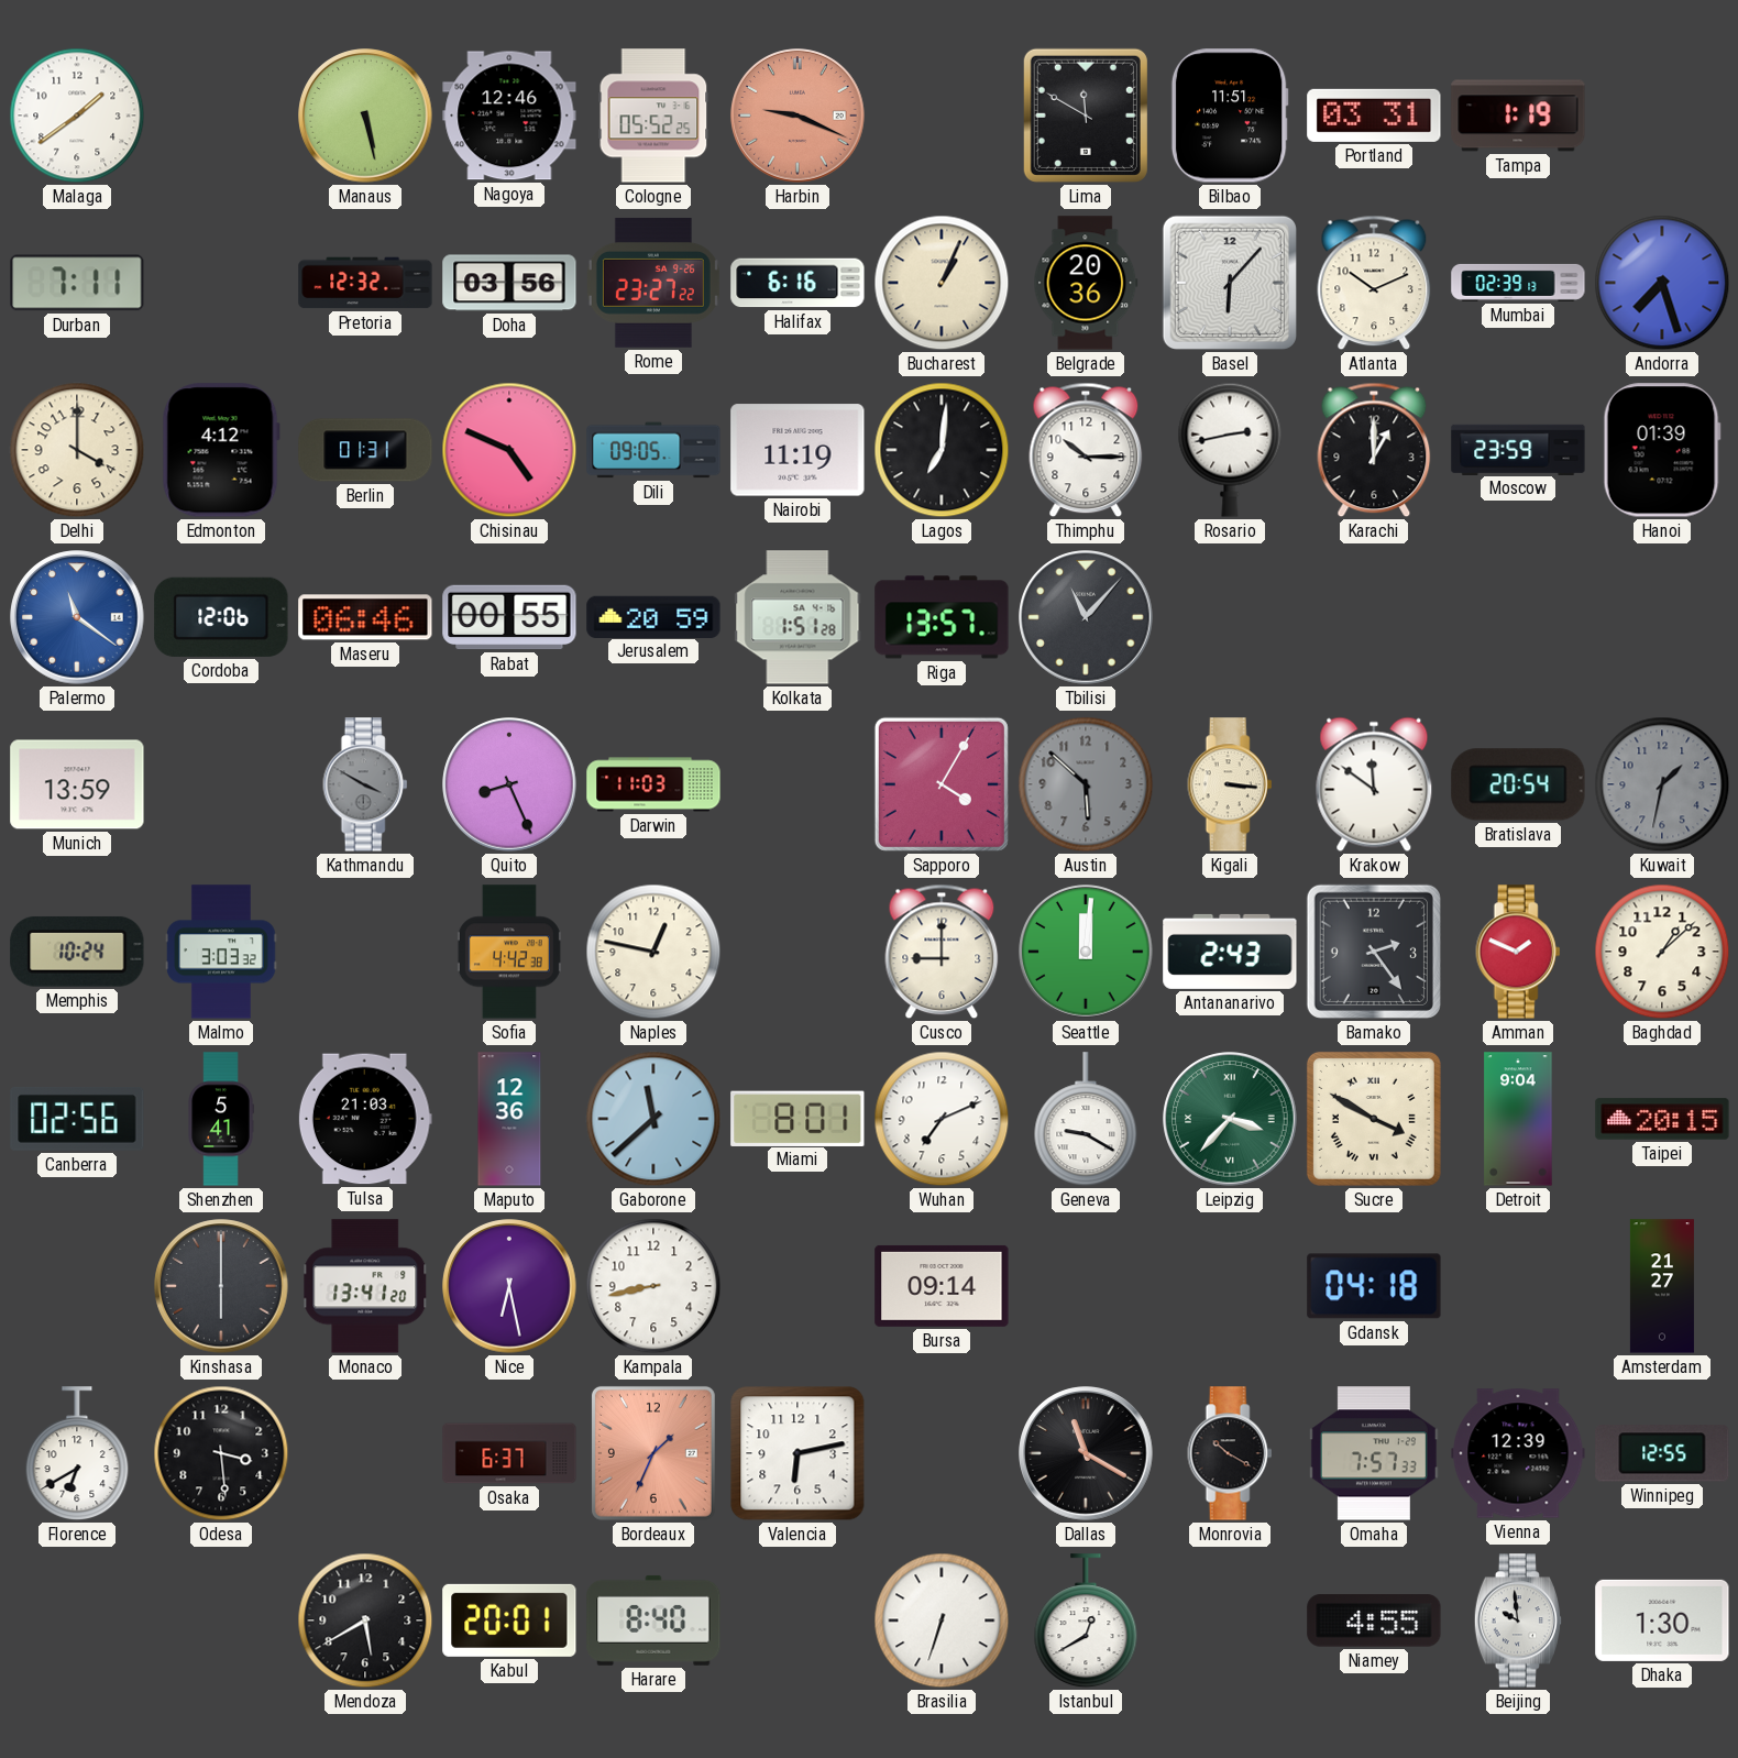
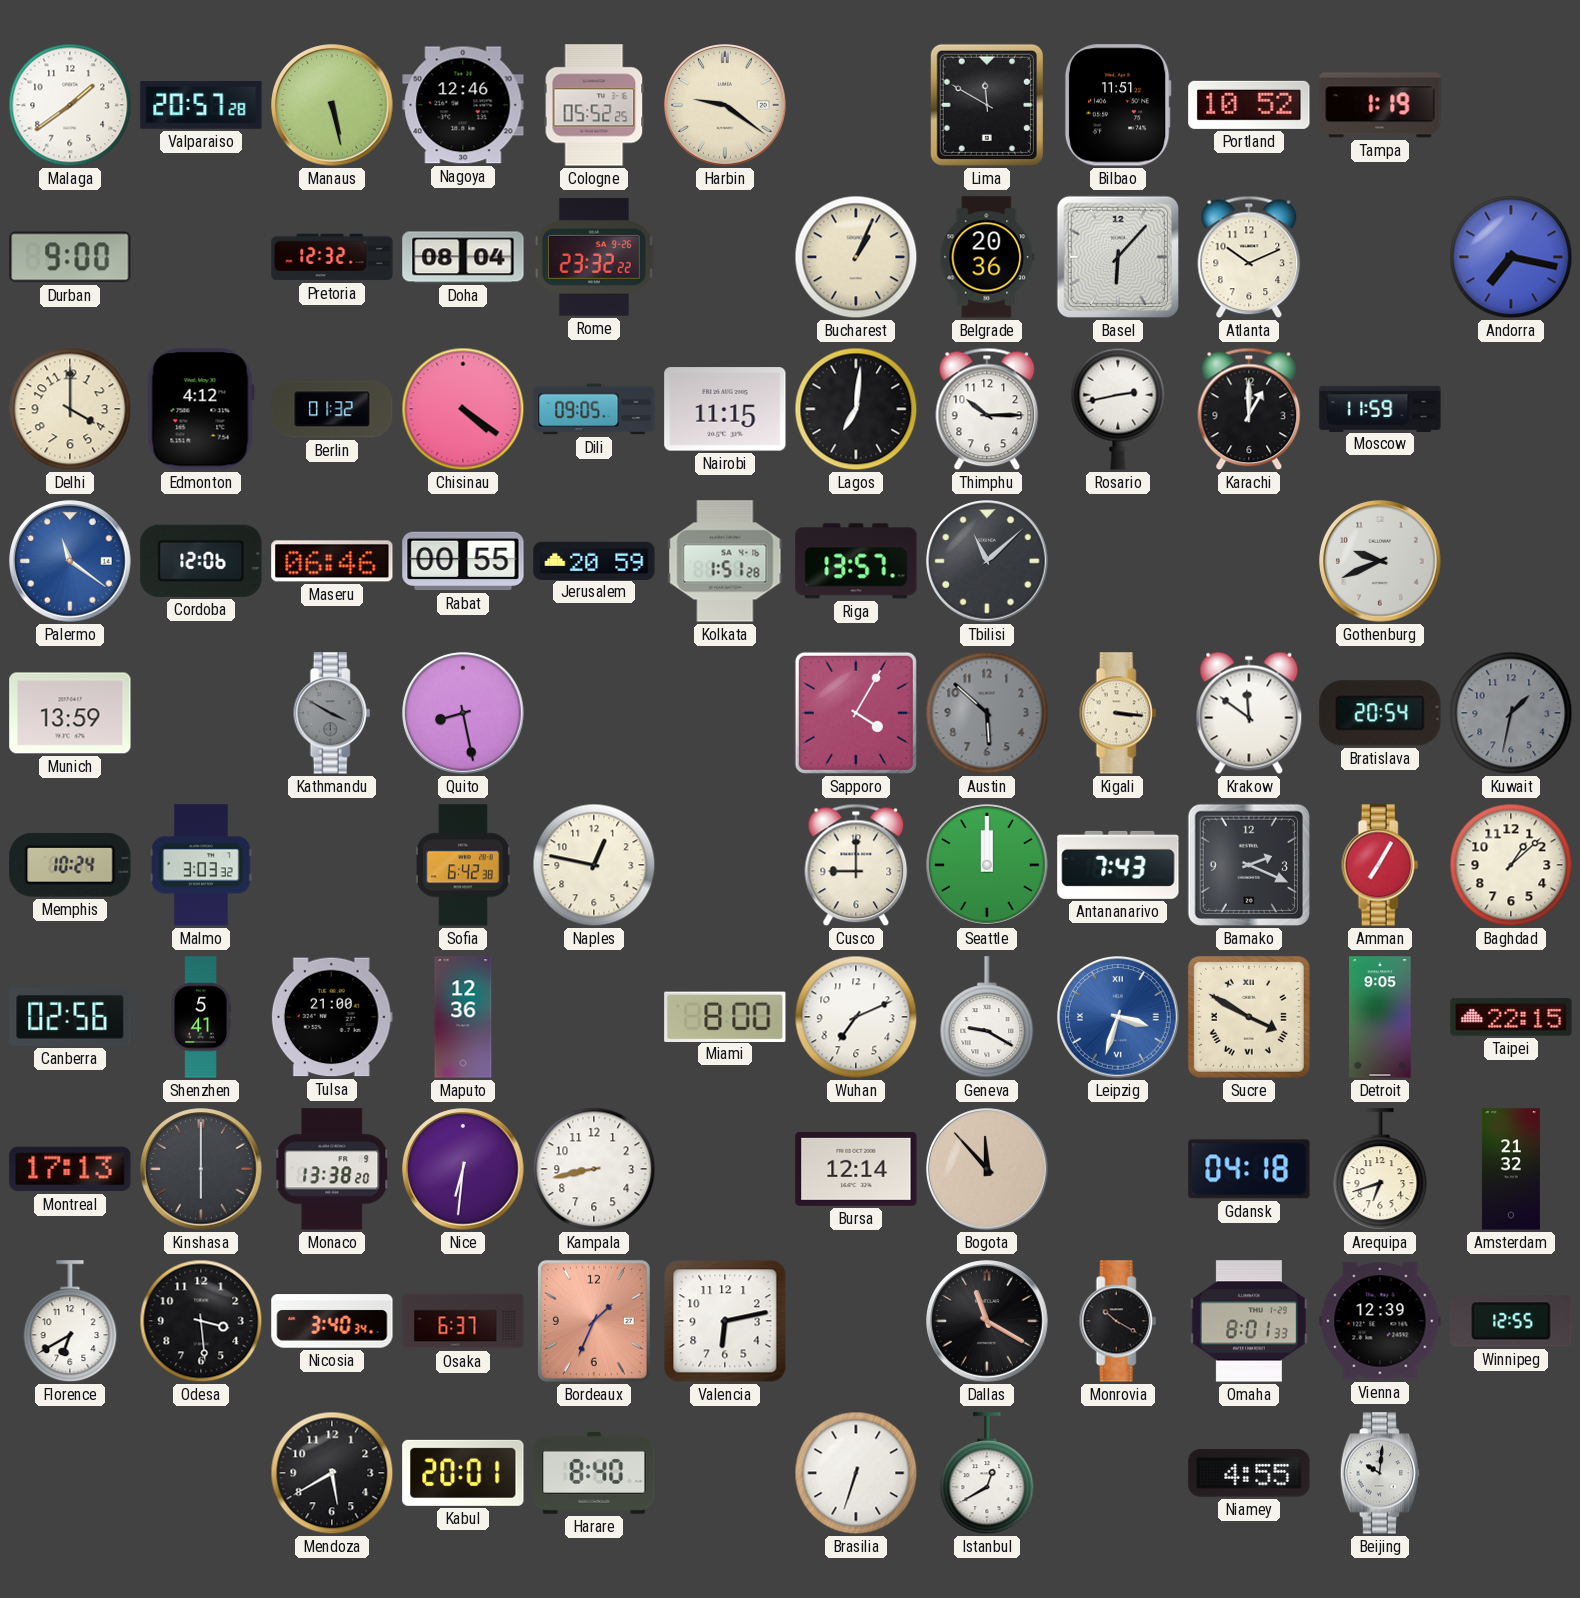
Valparaiso: none -> 20:57
Harbin: 9:19 -> 9:21
Harbin dial: salmon -> cream
Portland: 03:31 -> 10:52
Durban: 7:11 -> 9:00
Doha: 03:56 -> 08:04
Rome: 23:27 -> 23:32
Halifax: 6:16 -> none
Mumbai: 02:39 -> none
Andorra: 7:27 -> 7:17
Berlin: 01:31 -> 01:32
Chisinau: 4:49 -> 4:21
Nairobi: 11:19 -> 11:15
Moscow: 23:59 -> 11:59
Hanoi: 01:39 -> none
Tbilisi: 11:07 -> 11:08
Gothenburg: none -> 9:41
Quito: 8:26 -> 8:28
Darwin: 11:03 -> none
Sofia: 4:42 -> 6:42
Seattle: 12:01 -> 12:00
Antananarivo: 2:43 -> 7:43
Bamako: 2:24 -> 2:19
Amman: 1:49 -> 7:05
Tulsa: 21:03 -> 21:00
Gaborone: 11:38 -> none
Miami: 8:01 -> 8:00
Leipzig: 3:37 -> 3:33
Leipzig dial: green -> blue
Detroit: 9:04 -> 9:05
Taipei: 20:15 -> 22:15
Montreal: none -> 17:13
Monaco: 13:41 -> 13:38
Nice: 6:28 -> 6:31
Bursa: 09:14 -> 12:14
Bogota: none -> 11:53
Arequipa: none -> 6:42
Amsterdam: 21:27 -> 21:32
Nicosia: none -> 3:40
Omaha: 7:57 -> 8:01
Beijing: 9:59 -> 10:01
Dhaka: 1:30 -> none
